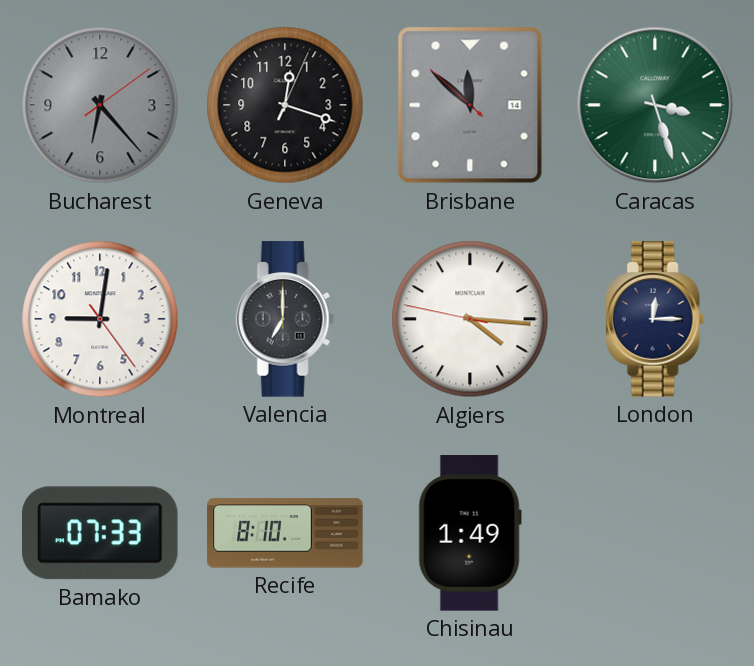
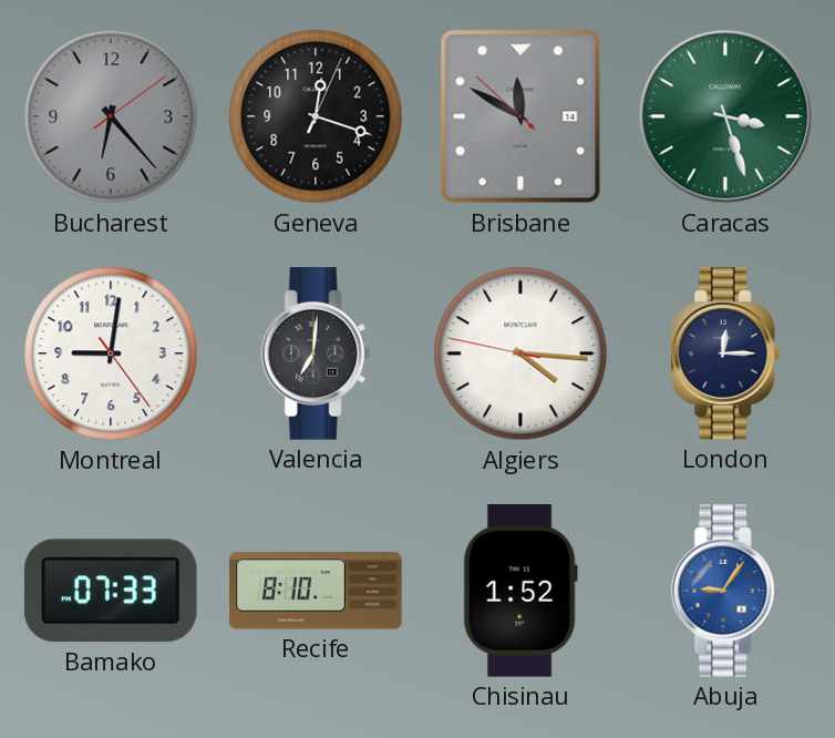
Brisbane: 11:51 -> 11:49
Valencia: 7:00 -> 7:01
Chisinau: 1:49 -> 1:52
Abuja: none -> 9:06
